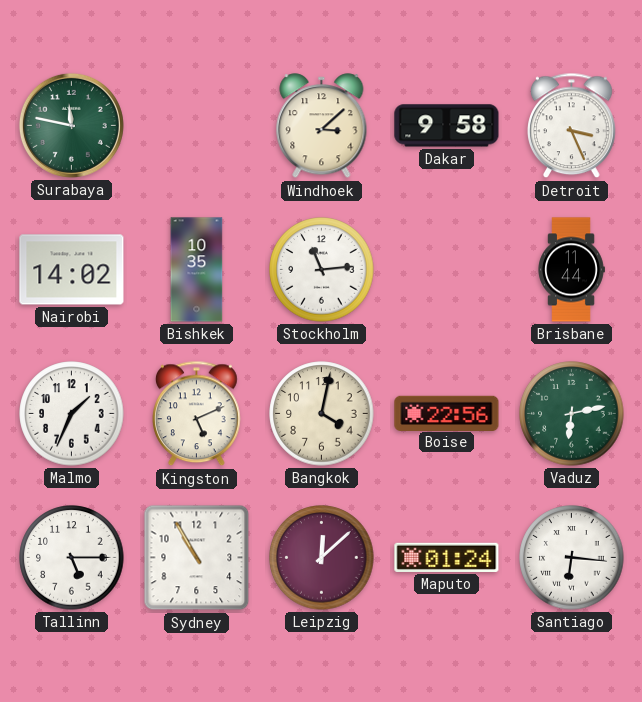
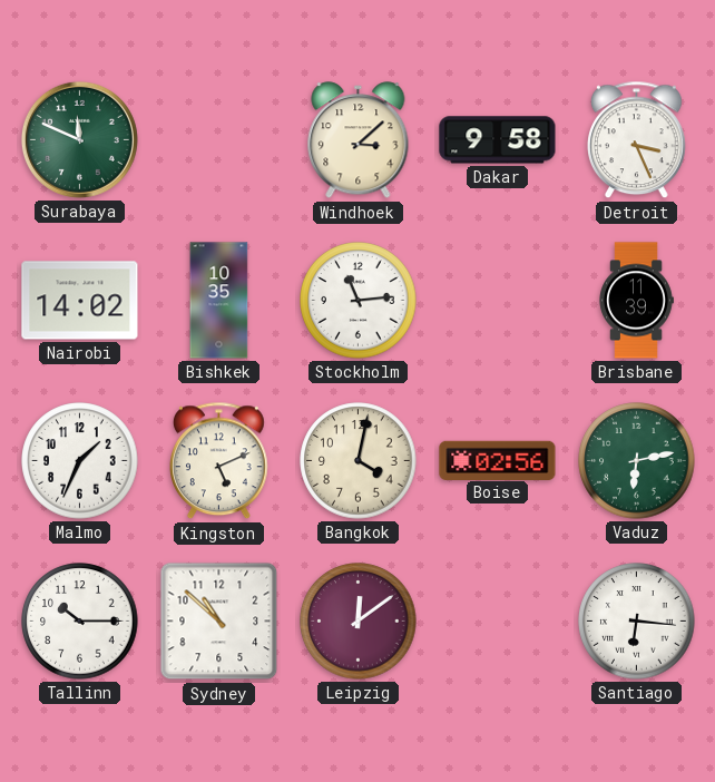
Surabaya: 11:47 -> 11:49
Brisbane: 11:44 -> 11:39
Boise: 22:56 -> 02:56
Tallinn: 5:15 -> 10:15
Sydney: 10:55 -> 10:52
Leipzig: 12:08 -> 12:09
Maputo: 01:24 -> none
